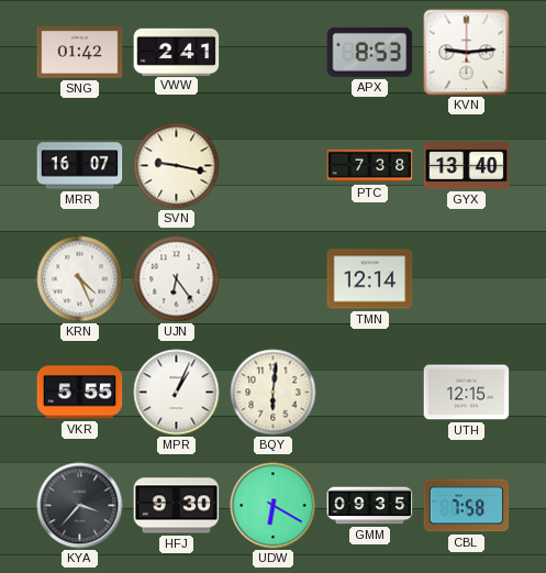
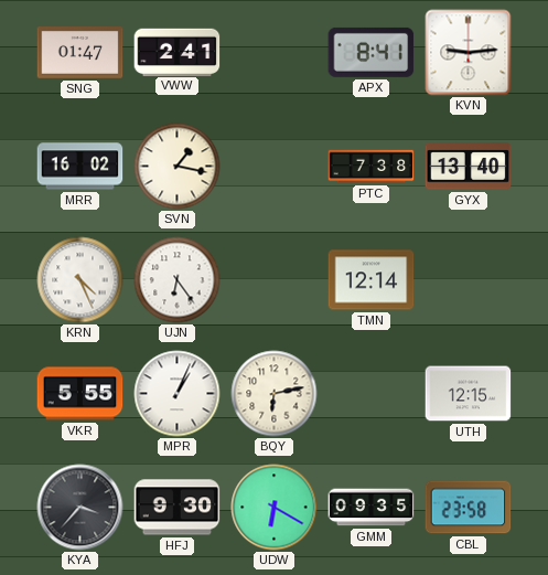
SNG: 01:42 -> 01:47
APX: 8:53 -> 8:41
MRR: 16:07 -> 16:02
SVN: 9:17 -> 1:17
BQY: 6:01 -> 6:13
CBL: 7:58 -> 23:58
